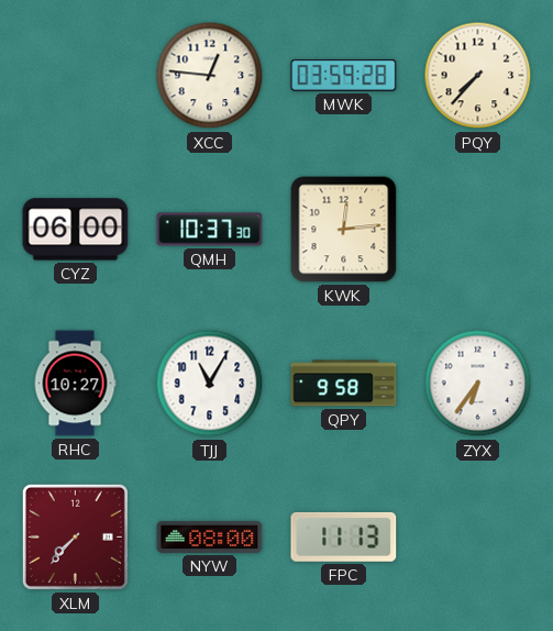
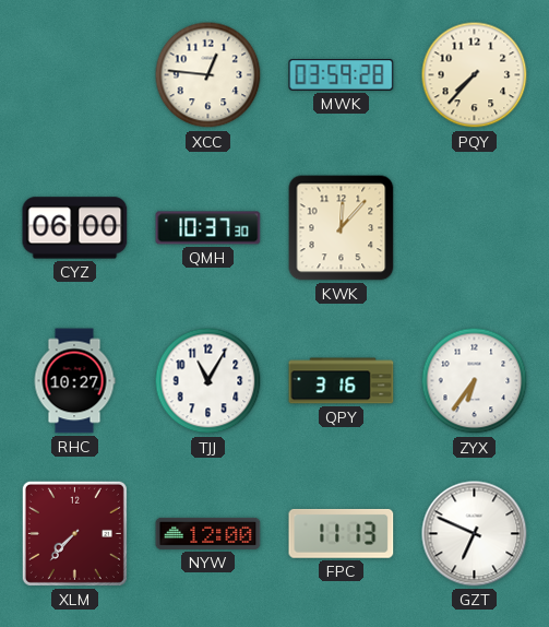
KWK: 12:14 -> 12:07
QPY: 9:58 -> 3:16
NYW: 08:00 -> 12:00
GZT: none -> 6:49
